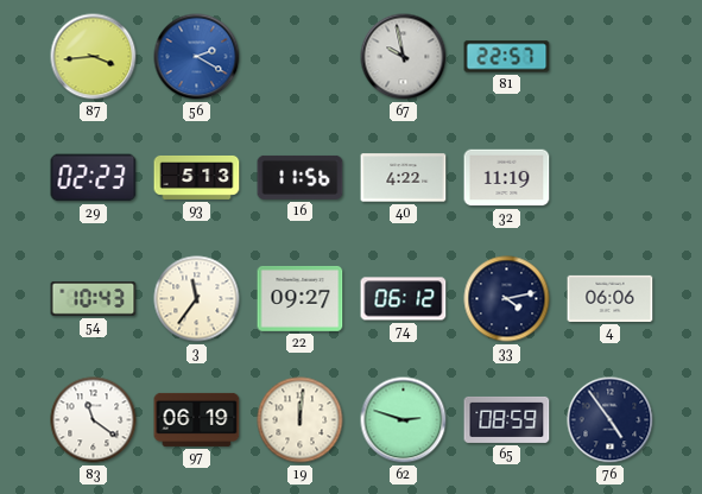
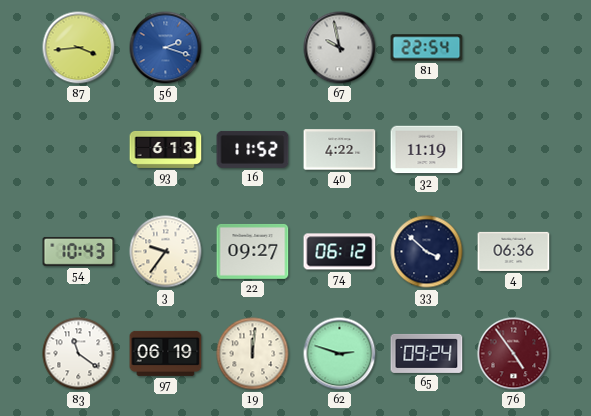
56: 2:20 -> 2:18
81: 22:57 -> 22:54
29: 02:23 -> none
93: 5:13 -> 6:13
16: 11:56 -> 11:52
3: 11:36 -> 9:36
33: 4:13 -> 3:52
4: 06:06 -> 06:36
65: 08:59 -> 09:24
76 dial: navy -> burgundy
